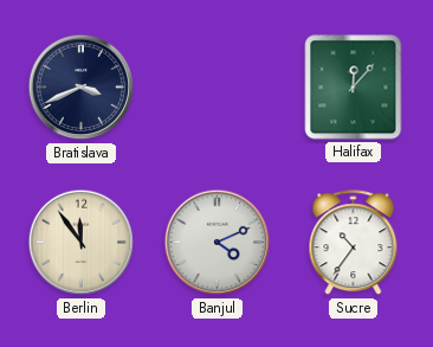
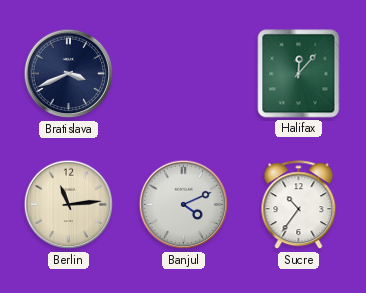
Berlin: 11:54 -> 11:14
